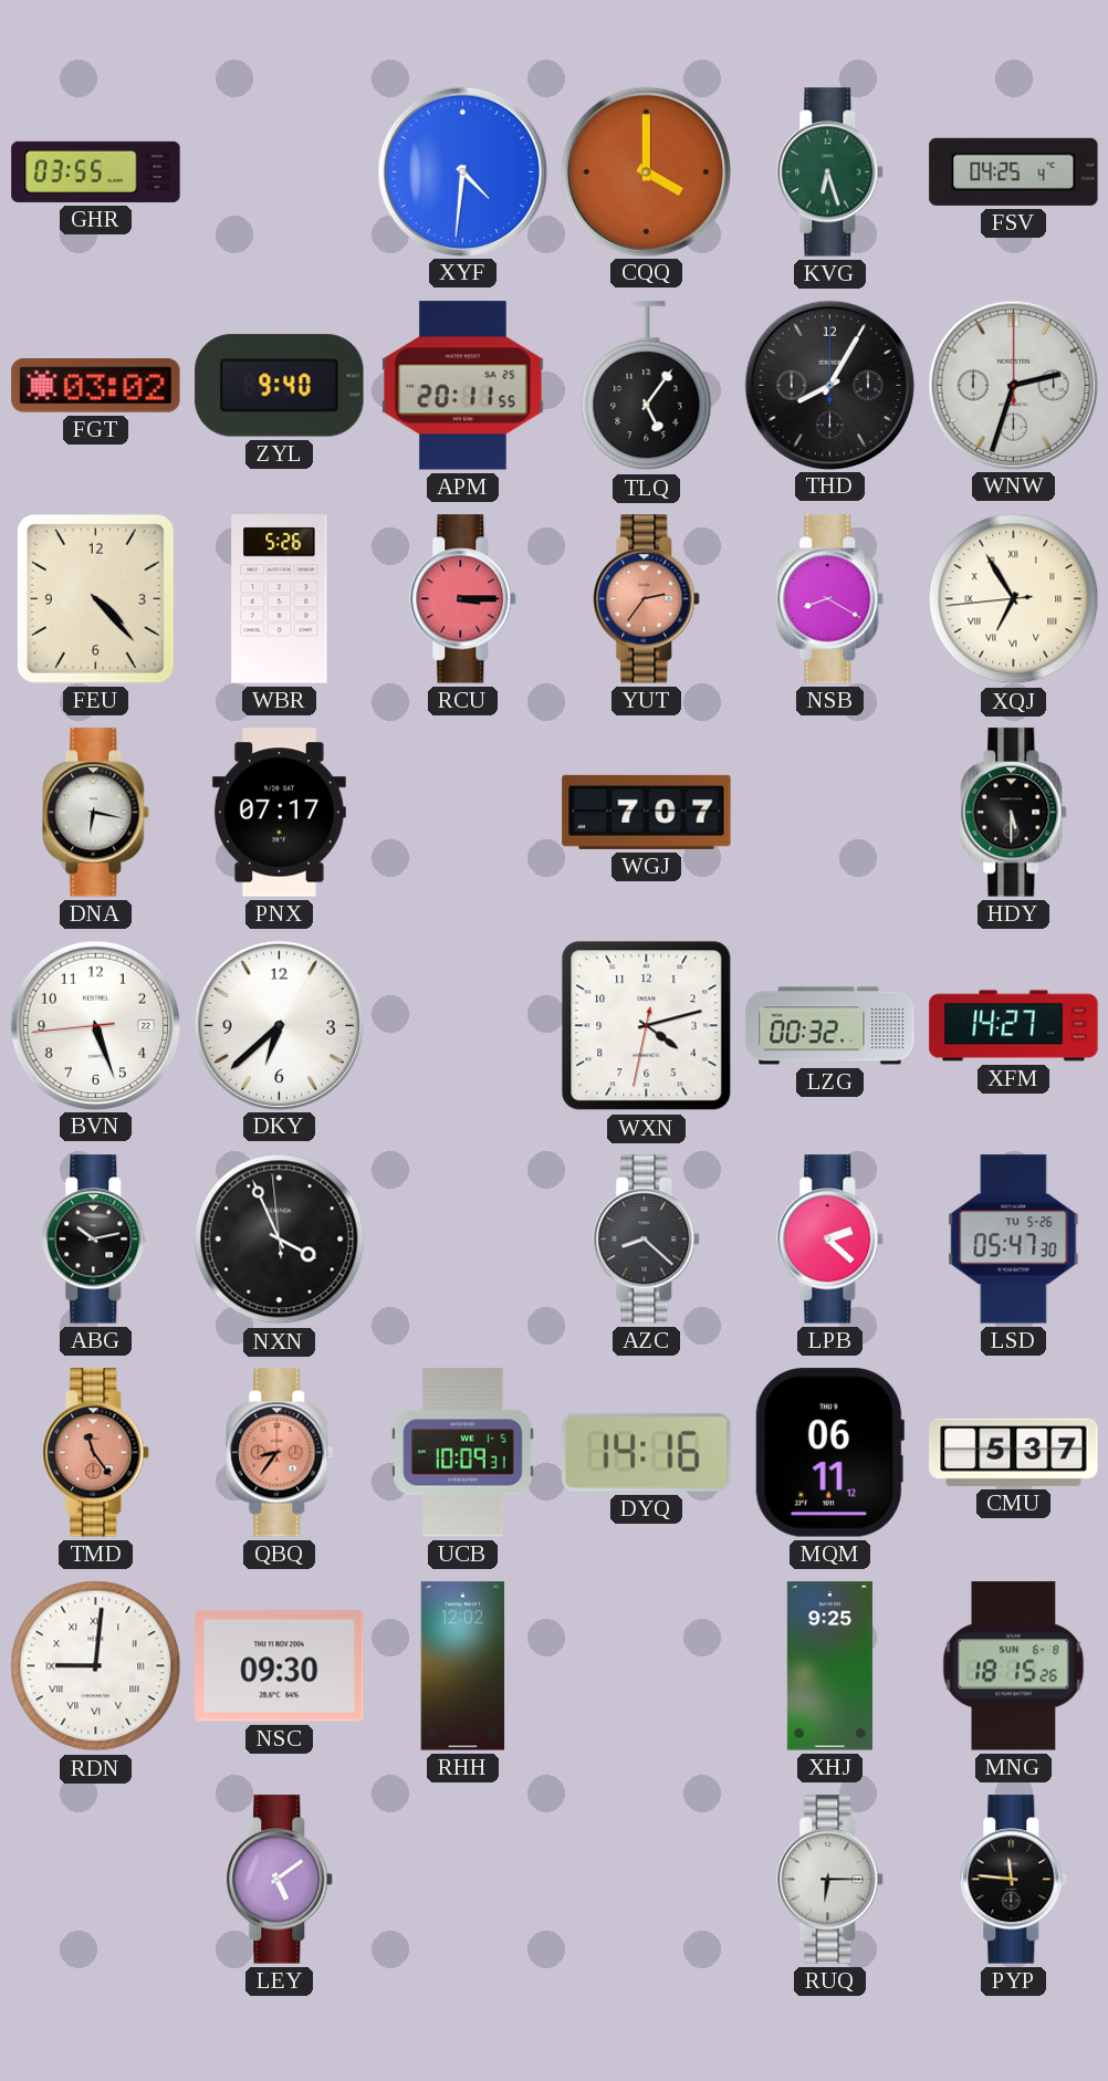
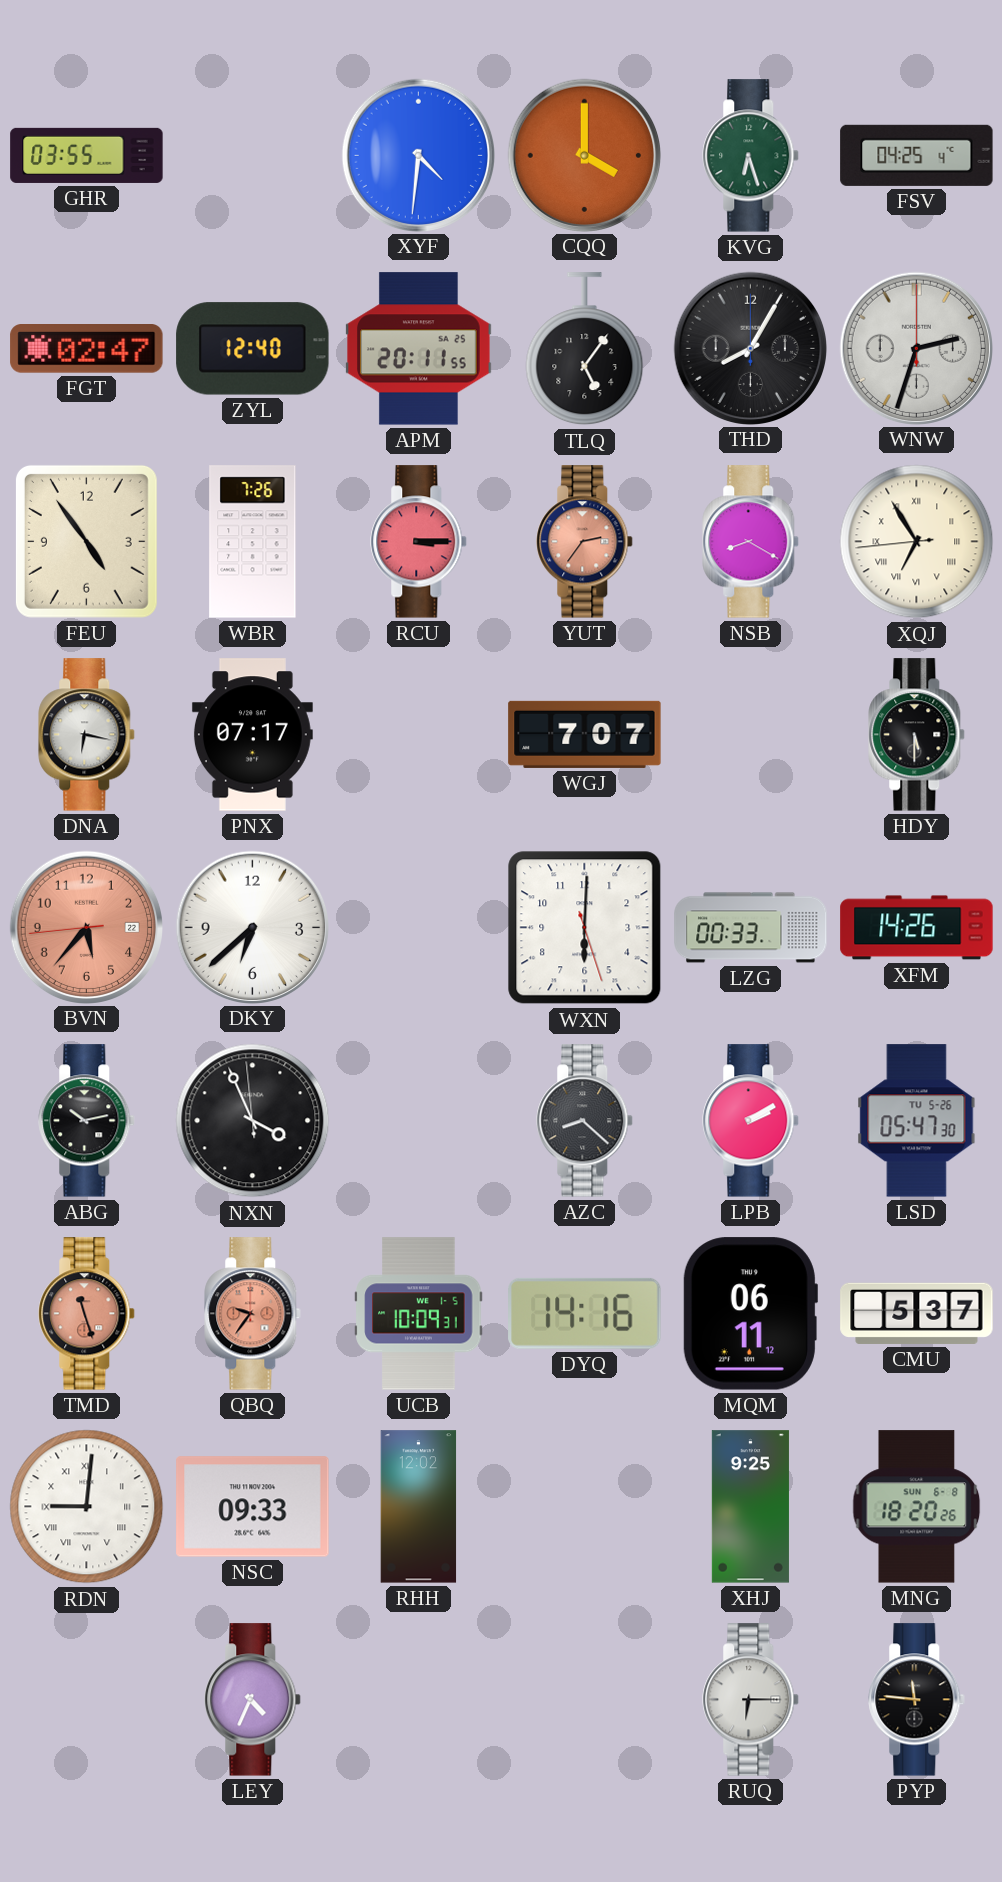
FGT: 03:02 -> 02:47
ZYL: 9:40 -> 12:40
FEU: 4:23 -> 4:54
WBR: 5:26 -> 7:26
BVN: 5:26 -> 5:36
BVN dial: white -> salmon
WXN: 4:12 -> 6:00
LZG: 00:32 -> 00:33
XFM: 14:27 -> 14:26
LPB: 2:22 -> 2:10
TMD: 11:24 -> 11:27
QBQ: 8:36 -> 9:36
NSC: 09:30 -> 09:33
MNG: 18:15 -> 18:20
LEY: 5:09 -> 4:34
